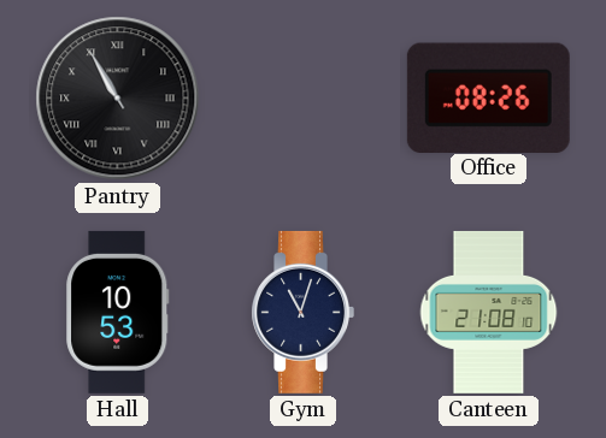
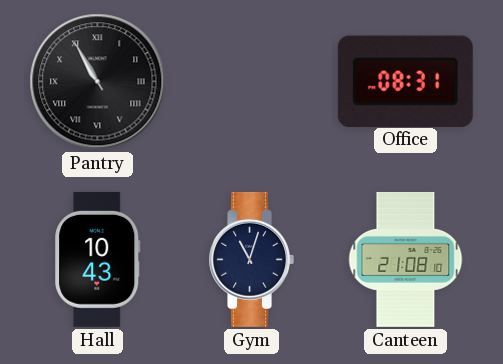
Office: 08:26 -> 08:31
Hall: 10:53 -> 10:43
